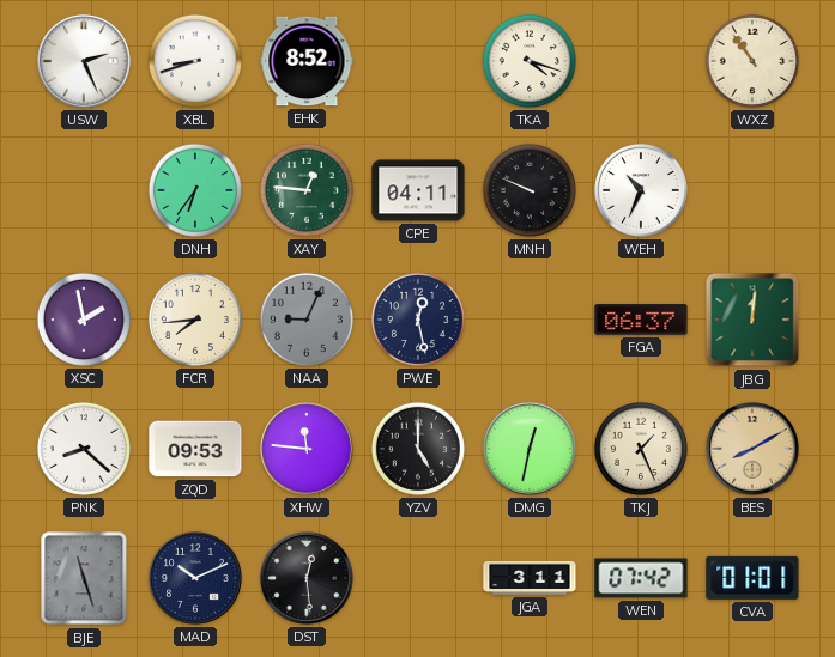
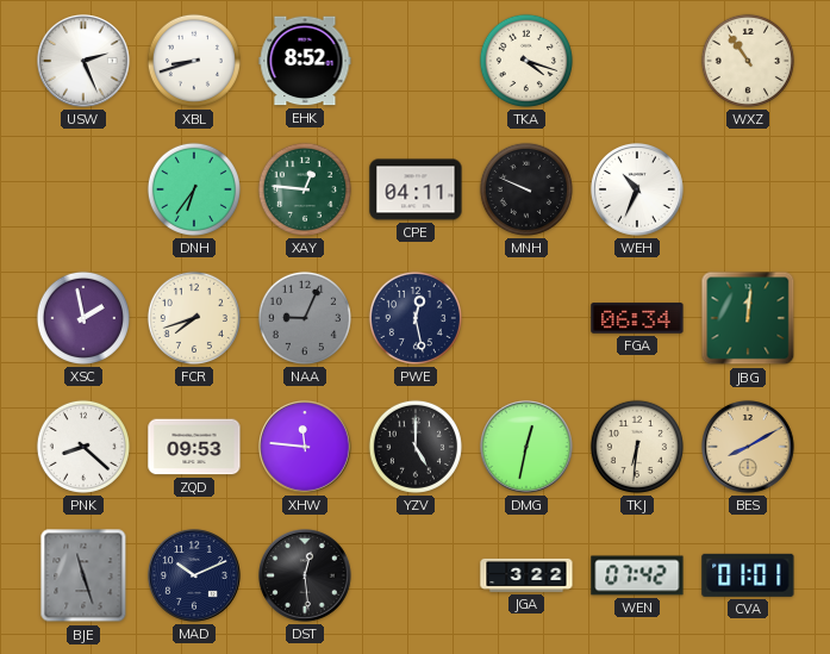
FCR: 7:44 -> 7:42
FGA: 06:37 -> 06:34
TKJ: 1:26 -> 6:31
JGA: 3:11 -> 3:22
